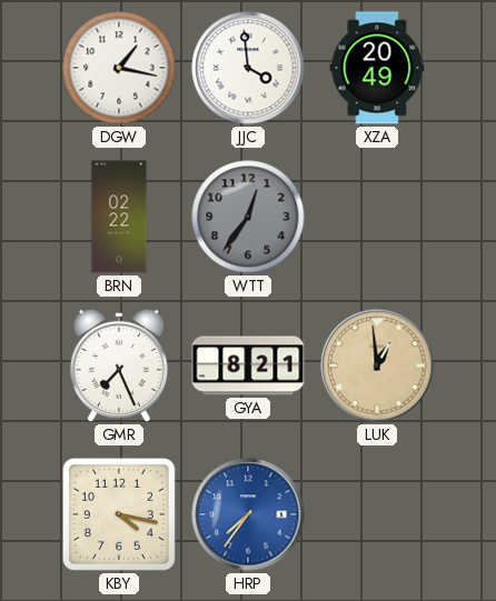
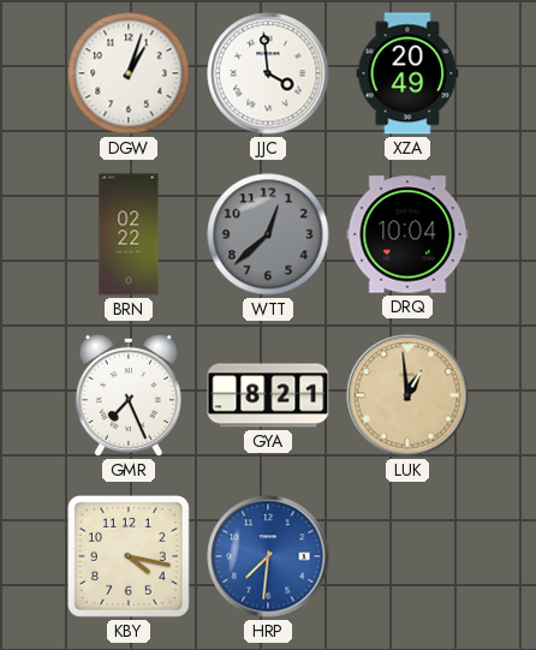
DGW: 1:17 -> 1:03
WTT: 12:36 -> 12:38
DRQ: none -> 10:04
HRP: 7:36 -> 7:31
